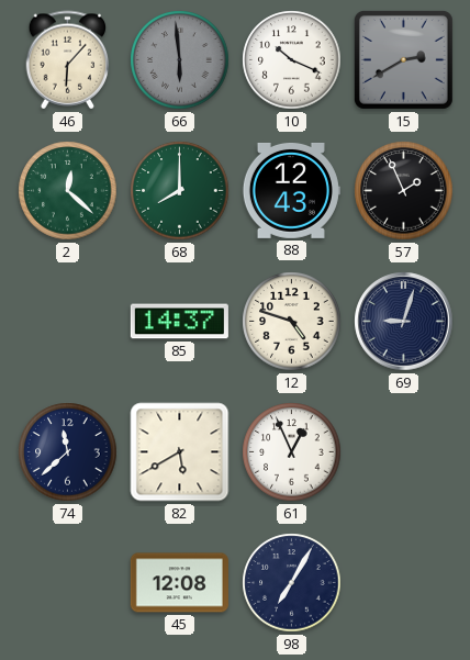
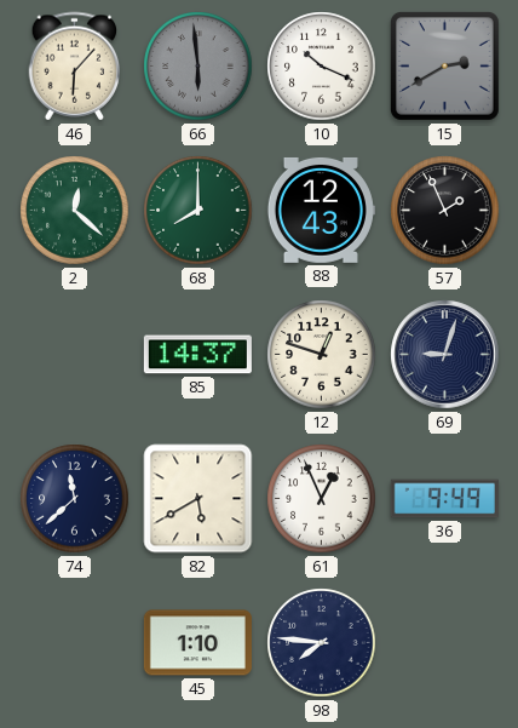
12: 4:48 -> 12:48
36: none -> 9:49
45: 12:08 -> 1:10
98: 7:05 -> 7:46
